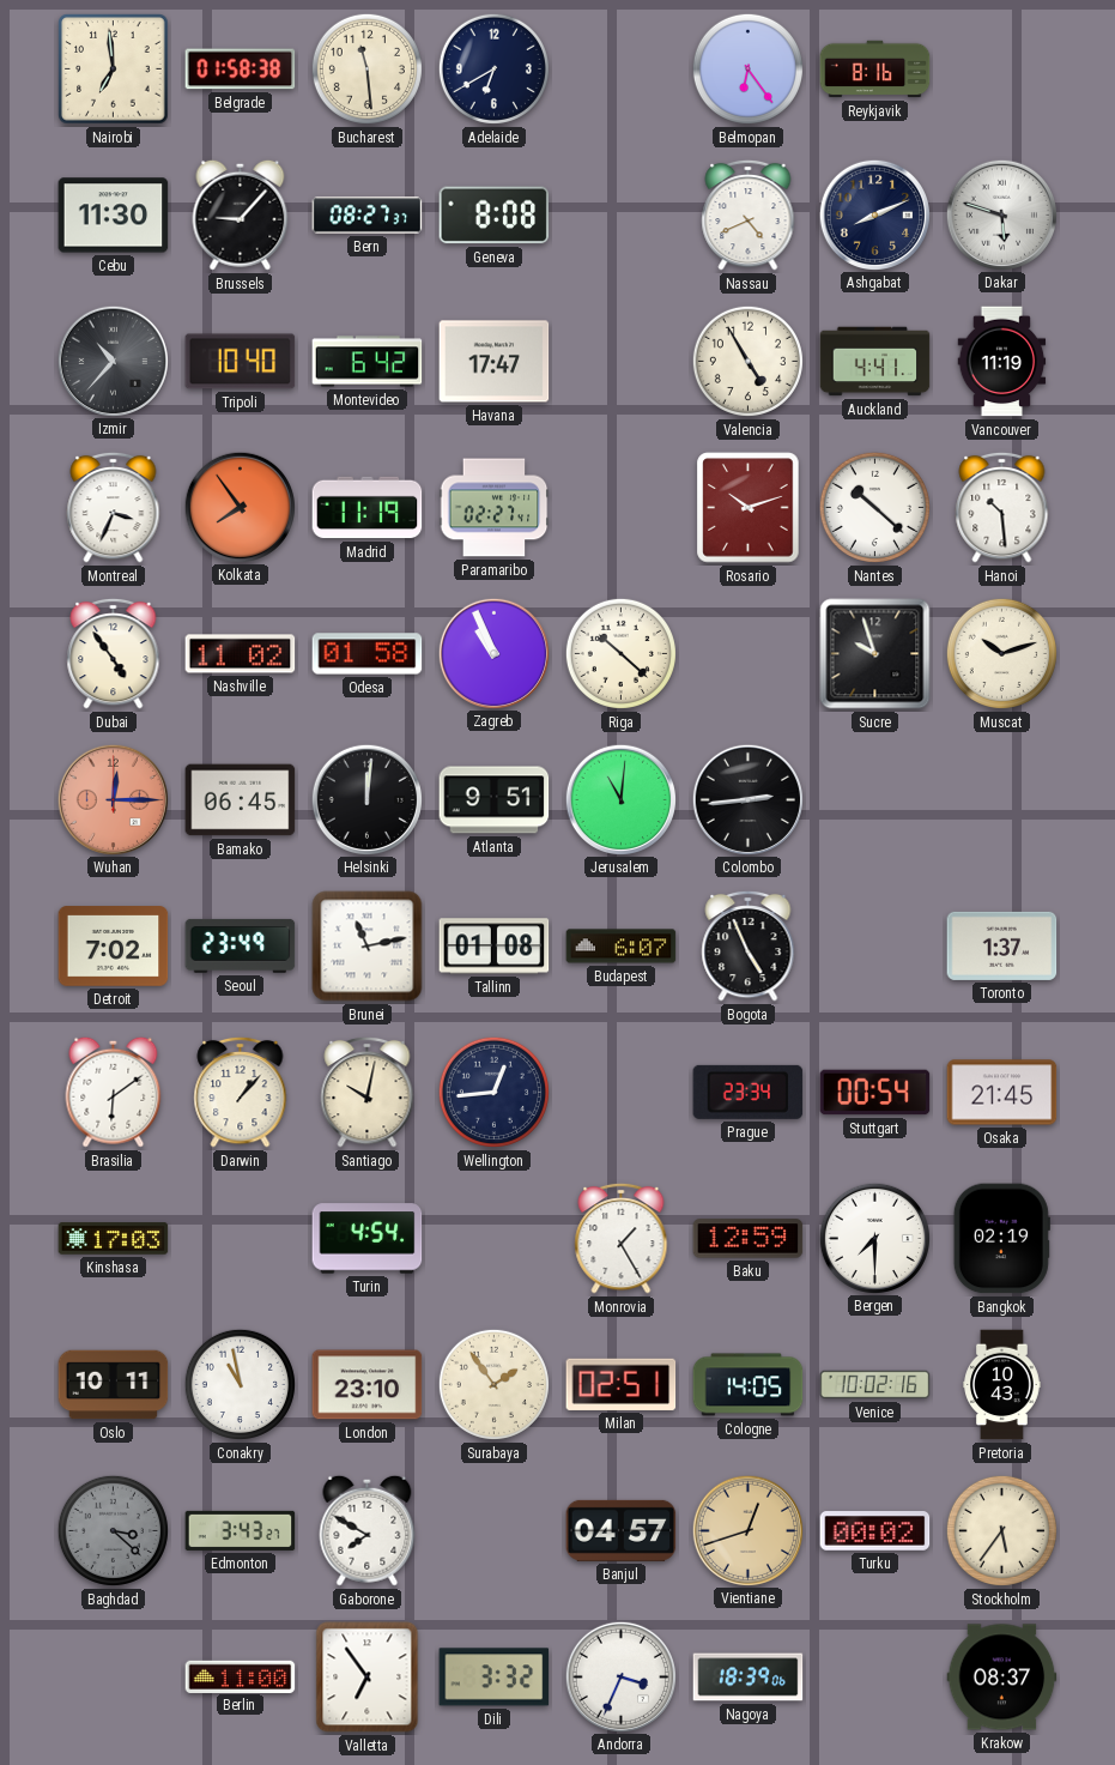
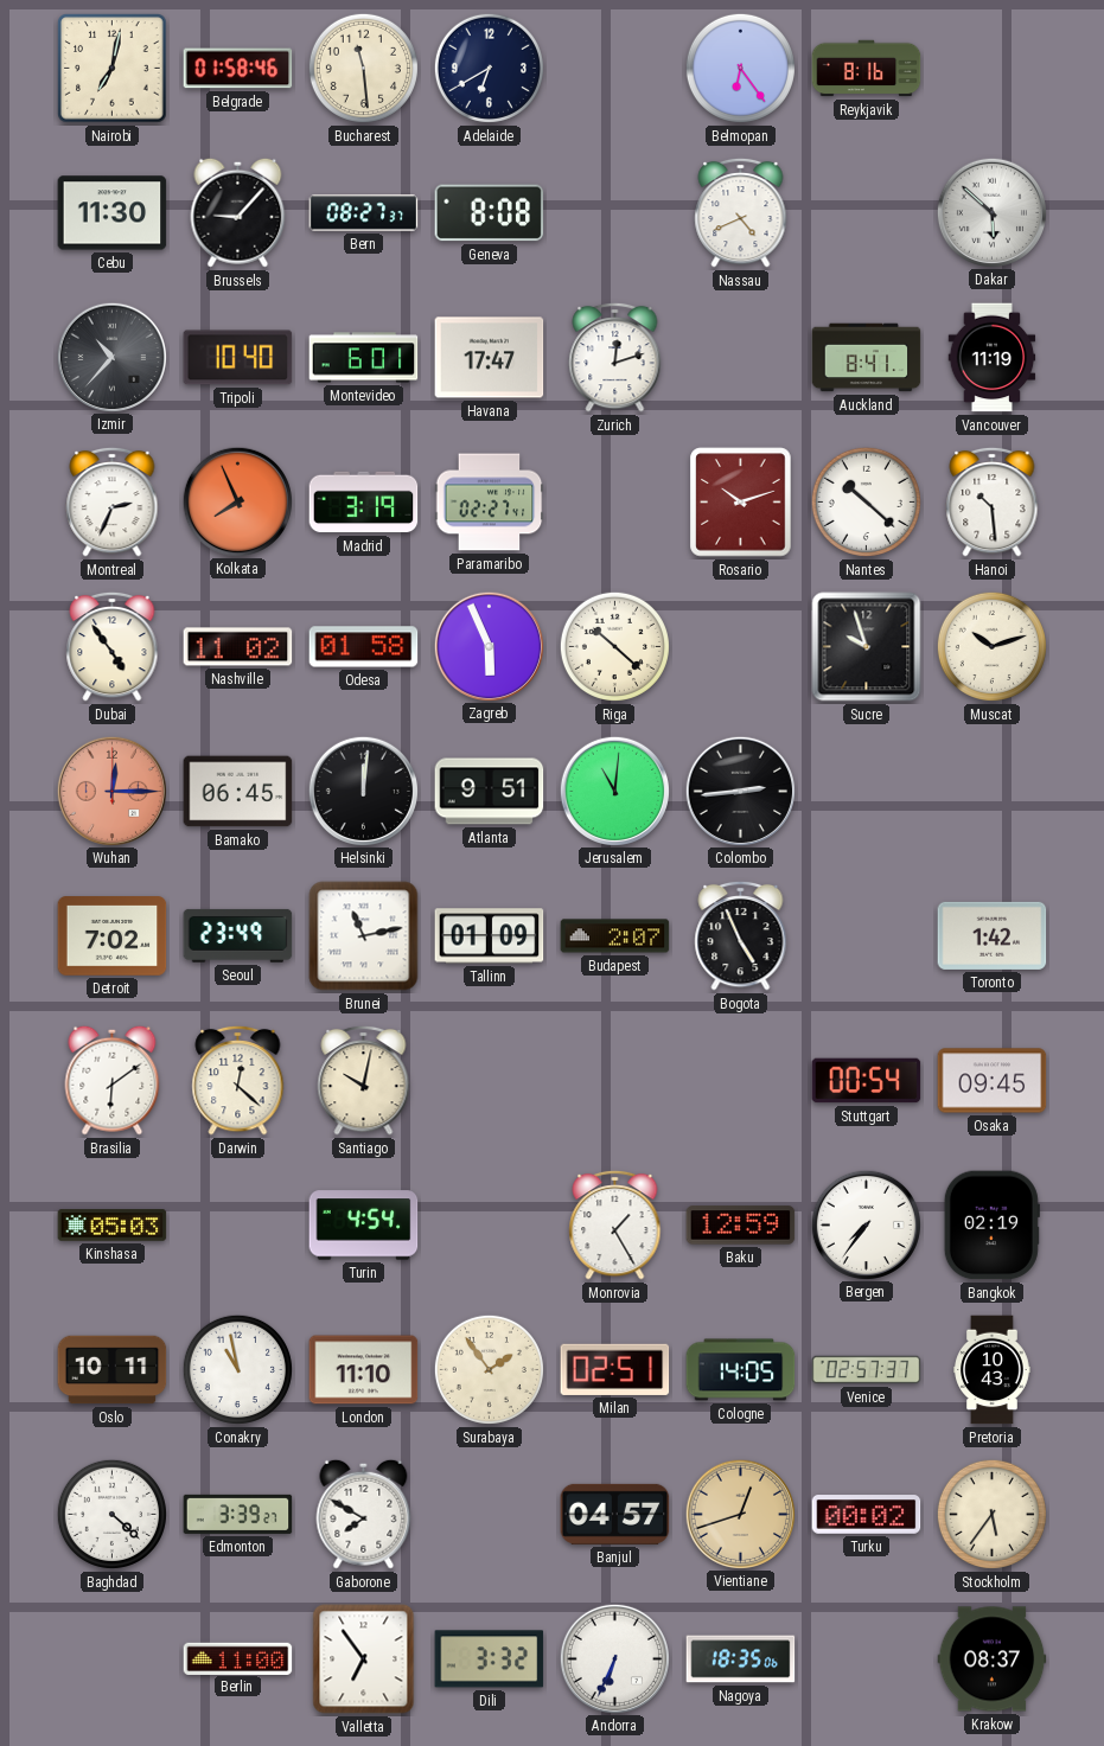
Nairobi: 6:59 -> 7:02
Belgrade: 01:58:38 -> 01:58:46
Ashgabat: 8:11 -> none
Dakar: 5:48 -> 5:52
Montevideo: 6:42 -> 6:01
Zurich: none -> 12:12
Valencia: 4:55 -> none
Auckland: 4:41 -> 8:41
Montreal: 3:34 -> 2:34
Kolkata: 7:54 -> 7:56
Madrid: 11:19 -> 3:19
Zagreb: 10:56 -> 5:56
Tallinn: 01:08 -> 01:09
Budapest: 6:07 -> 2:07
Toronto: 1:37 -> 1:42
Darwin: 1:07 -> 12:22
Wellington: 12:44 -> none
Prague: 23:34 -> none
Osaka: 21:45 -> 09:45
Kinshasa: 17:03 -> 05:03
Bergen: 7:30 -> 7:36
London: 23:10 -> 11:10
Venice: 10:02 -> 02:57
Baghdad: 3:22 -> 4:22
Baghdad dial: grey -> white
Edmonton: 3:43 -> 3:39
Andorra: 3:34 -> 6:34
Nagoya: 18:39 -> 18:35
